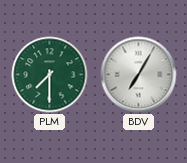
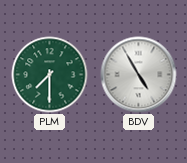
BDV: 7:05 -> 4:55
